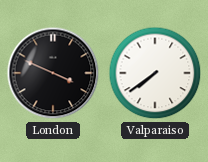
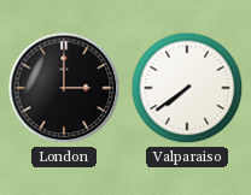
London: 3:49 -> 3:00
